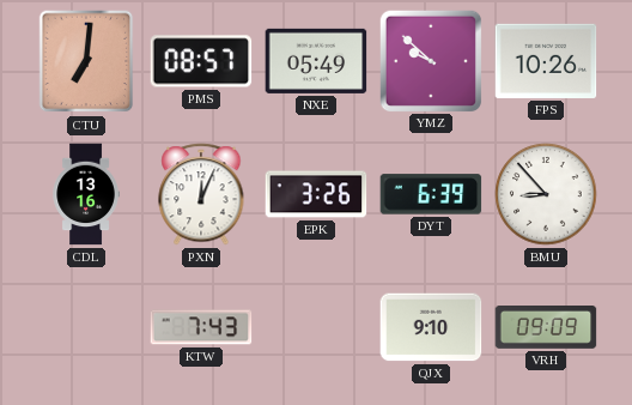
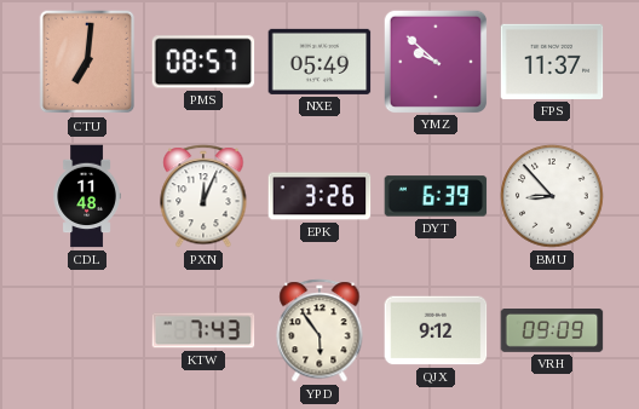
FPS: 10:26 -> 11:37
CDL: 13:16 -> 11:48
YPD: none -> 5:54
QJX: 9:10 -> 9:12
